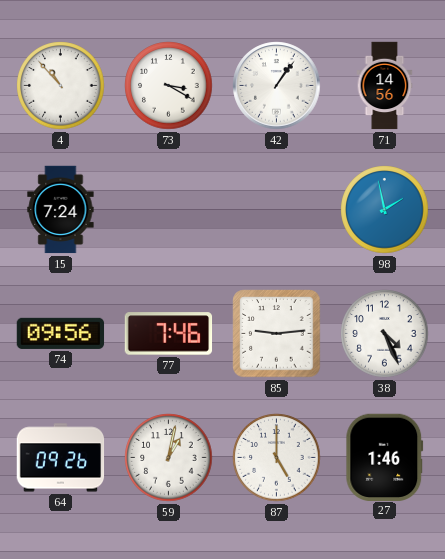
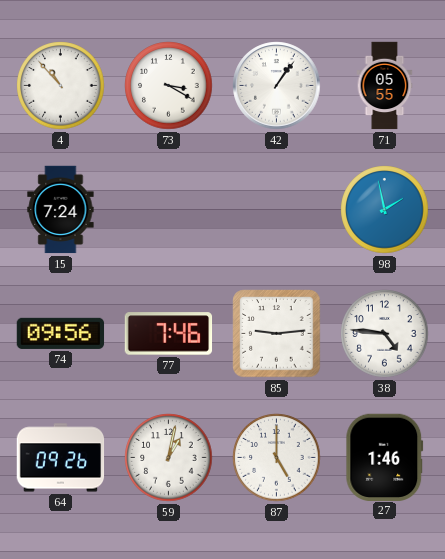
71: 14:56 -> 05:55
38: 4:26 -> 4:46
